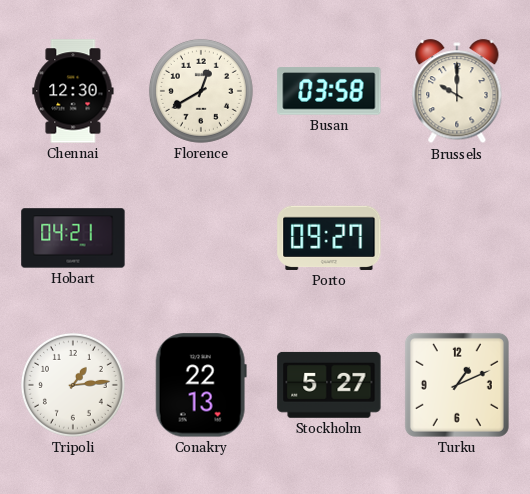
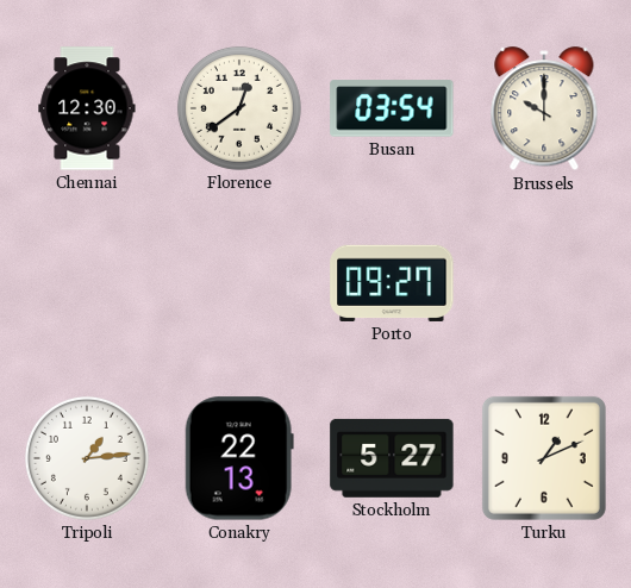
Florence: 12:40 -> 12:39
Busan: 03:58 -> 03:54
Hobart: 04:21 -> none
